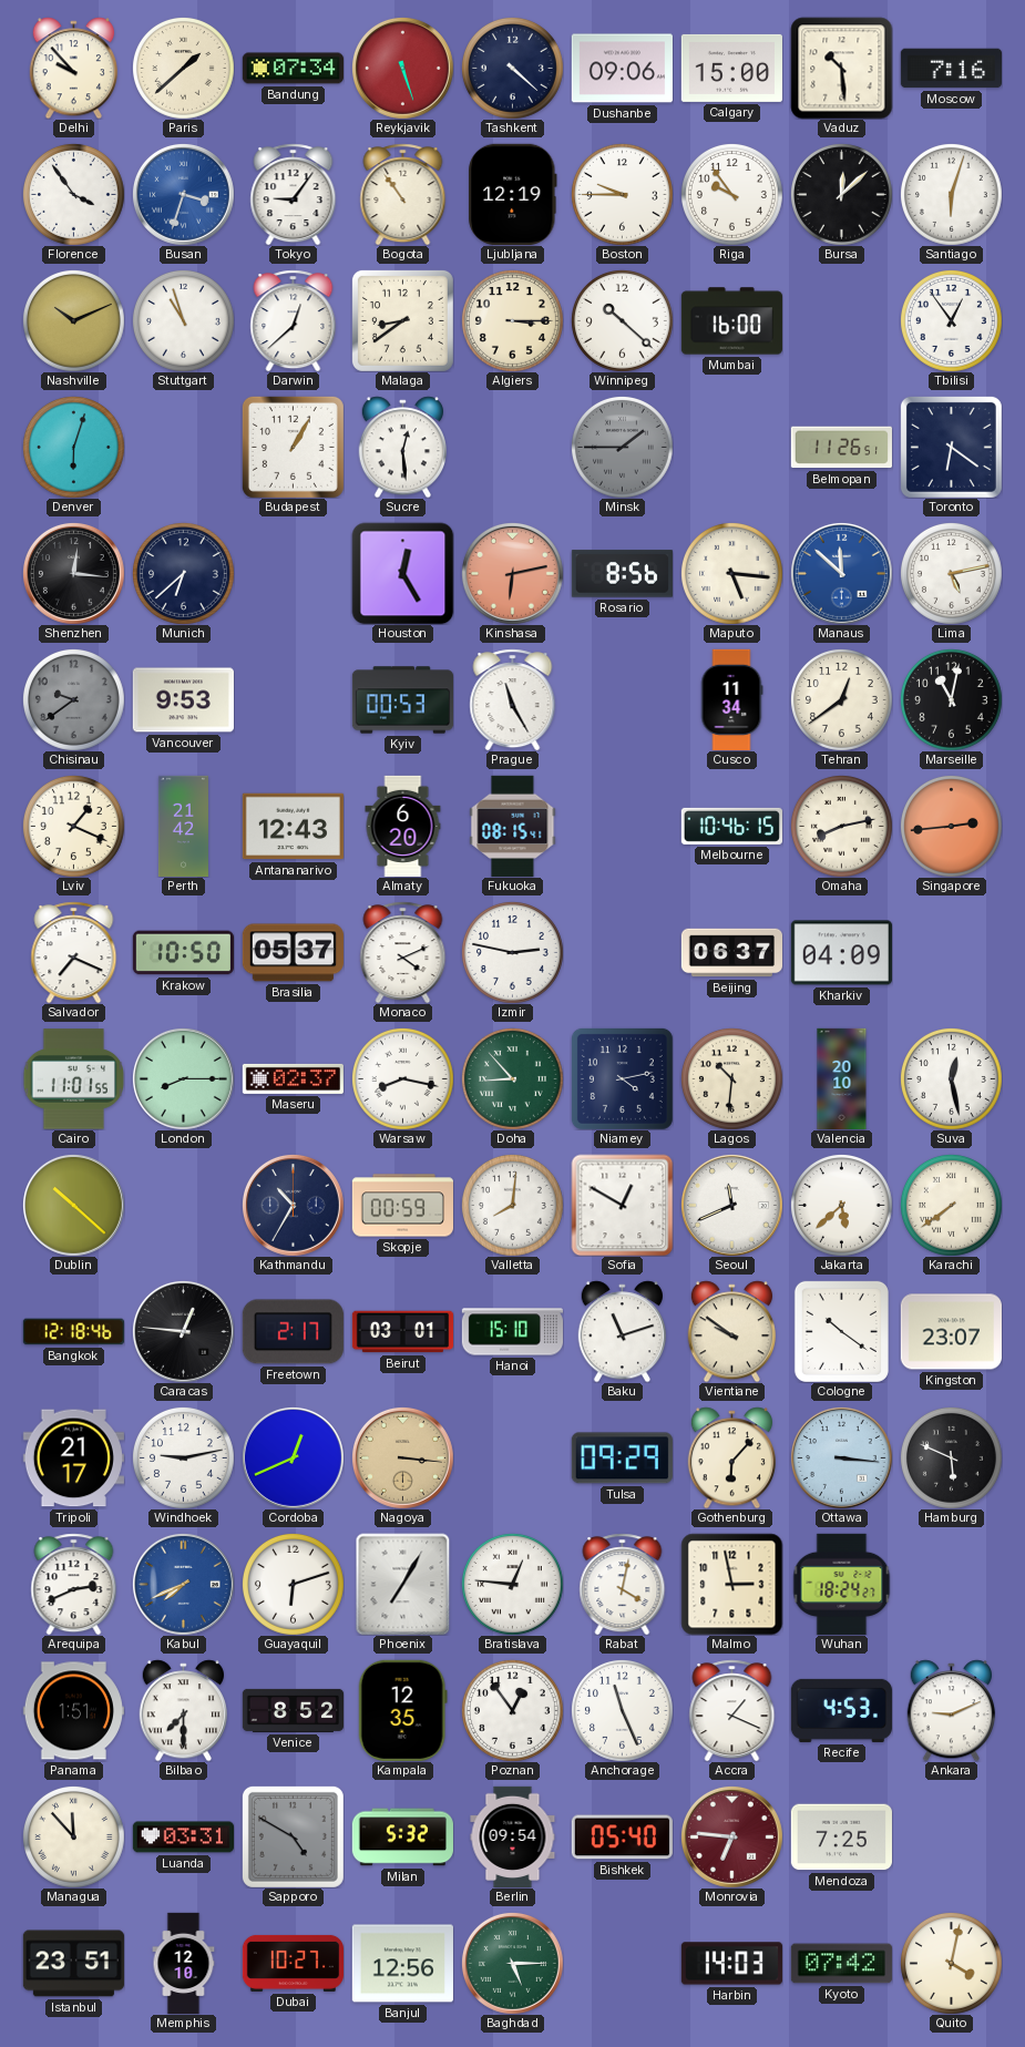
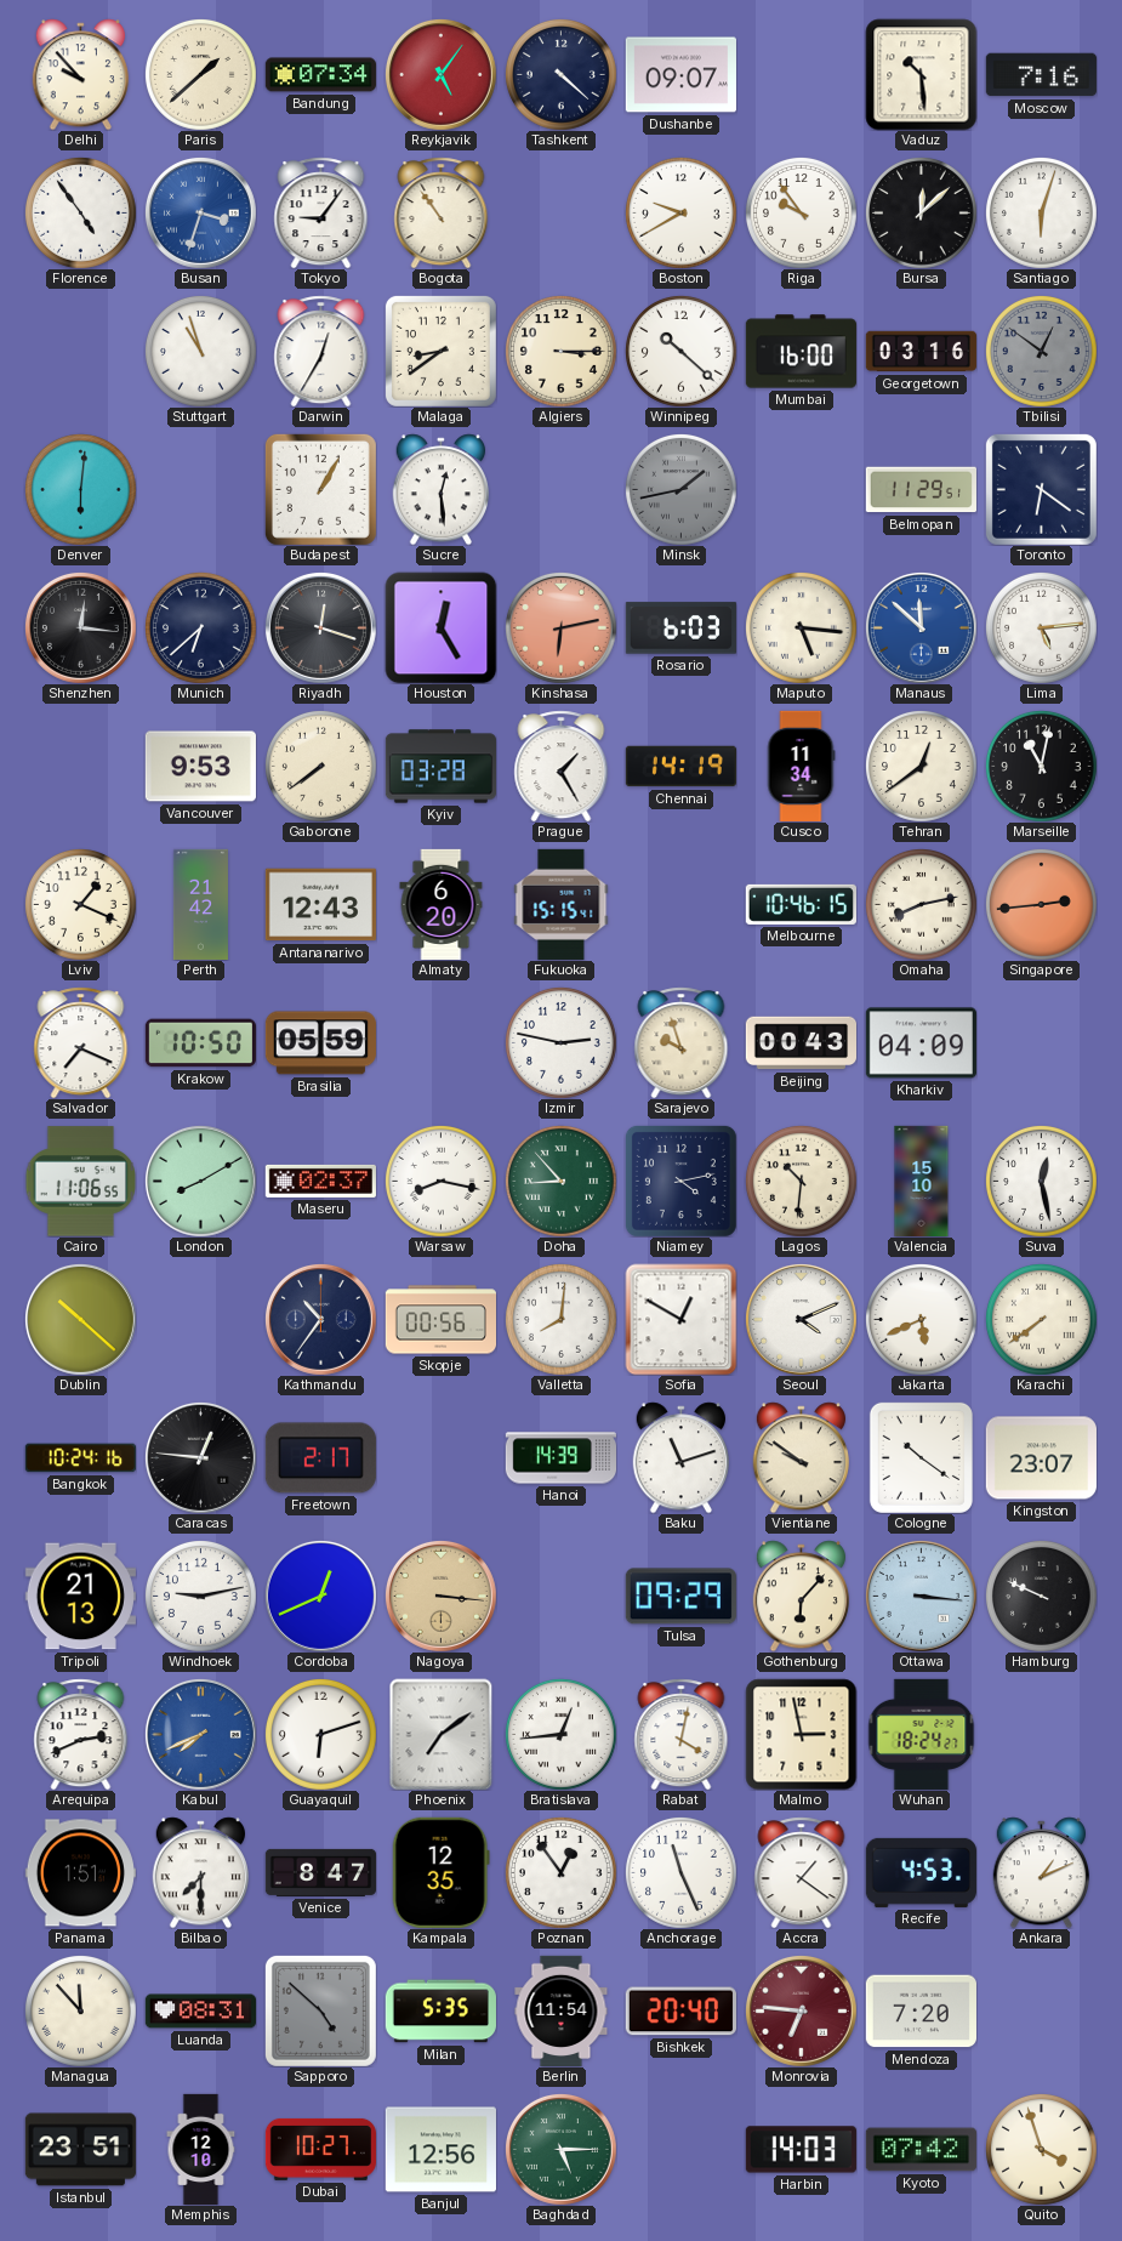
Reykjavik: 5:27 -> 5:06
Dushanbe: 09:06 -> 09:07
Calgary: 15:00 -> none
Florence: 3:54 -> 4:54
Ljubljana: 12:19 -> none
Boston: 9:45 -> 9:40
Nashville: 10:11 -> none
Darwin: 12:38 -> 12:35
Georgetown: none -> 03:16
Tbilisi: 12:54 -> 12:51
Tbilisi dial: white -> grey
Denver: 6:03 -> 6:01
Minsk: 1:45 -> 1:43
Belmopan: 11:26 -> 11:29
Riyadh: none -> 12:18
Rosario: 8:56 -> 6:03
Lima: 5:13 -> 5:14
Chisinau: 9:39 -> none
Gaborone: none -> 7:39
Kyiv: 00:53 -> 03:28
Prague: 11:25 -> 1:25
Chennai: none -> 14:19
Fukuoka: 08:15 -> 15:15
Brasilia: 05:37 -> 05:59
Monaco: 4:11 -> none
Sarajevo: none -> 9:57
Beijing: 06:37 -> 00:43
Cairo: 11:01 -> 11:06
London: 8:15 -> 8:10
Valencia: 20:10 -> 15:10
Kathmandu: 10:35 -> 10:36
Skopje: 00:59 -> 00:56
Seoul: 11:41 -> 4:11
Jakarta: 5:38 -> 5:41
Bangkok: 12:18 -> 10:24
Beirut: 03:01 -> none
Hanoi: 15:10 -> 14:39
Tripoli: 21:17 -> 21:13
Hamburg: 5:49 -> 9:49
Phoenix: 7:05 -> 7:09
Bratislava: 12:46 -> 12:44
Venice: 8:52 -> 8:47
Accra: 1:19 -> 1:21
Ankara: 9:11 -> 1:11
Luanda: 03:31 -> 08:31
Sapporo: 4:50 -> 4:52
Milan: 5:32 -> 5:35
Berlin: 09:54 -> 11:54
Bishkek: 05:40 -> 20:40
Mendoza: 7:25 -> 7:20
Quito: 4:02 -> 3:57
